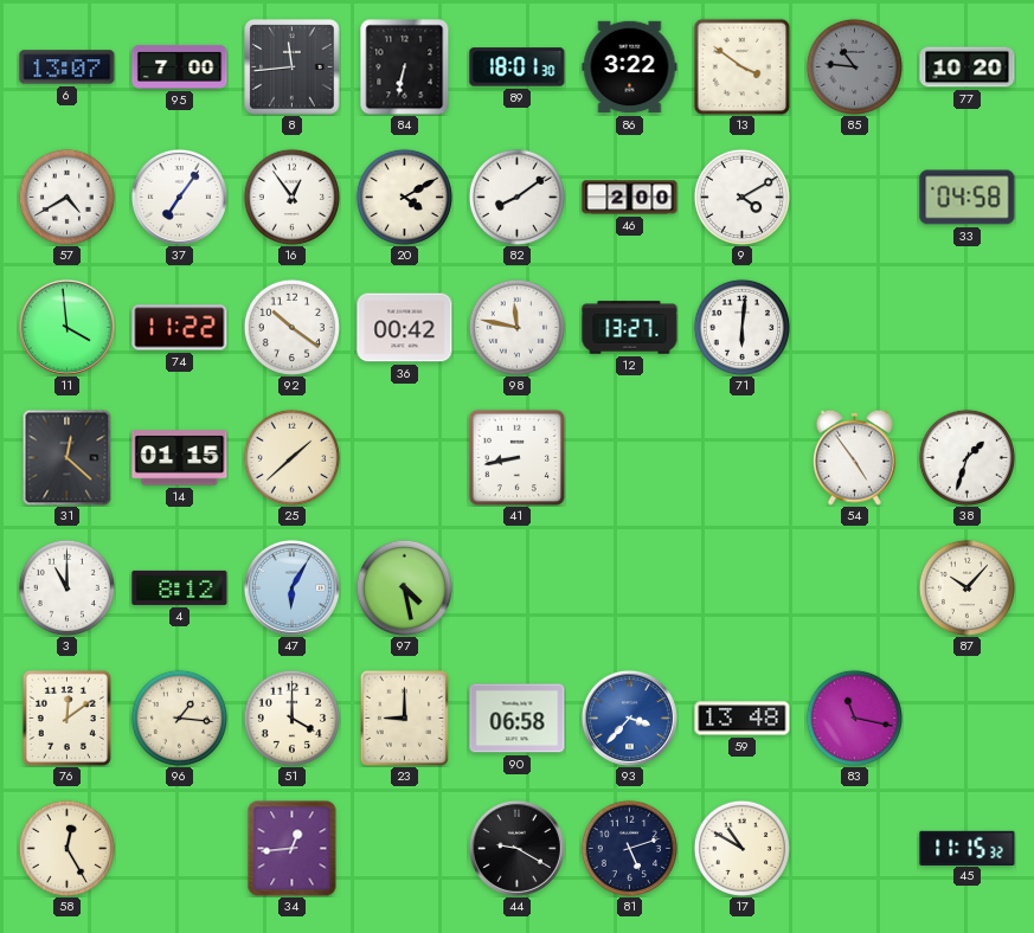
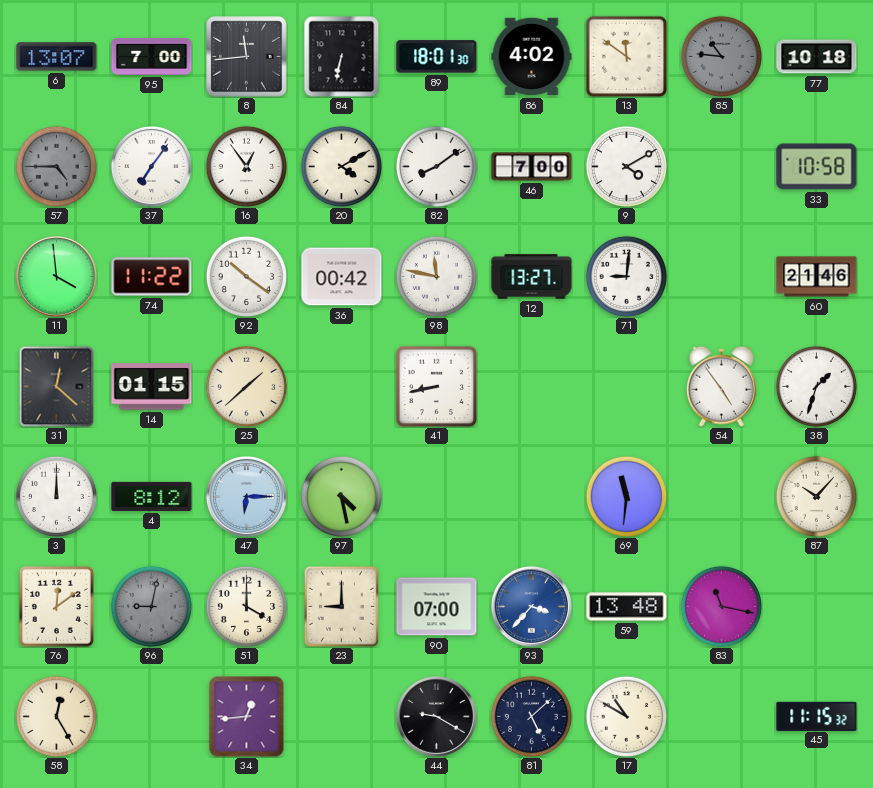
86: 3:22 -> 4:02
13: 3:51 -> 11:51
77: 10:20 -> 10:18
57: 4:40 -> 4:45
57 dial: white -> grey
46: 2:00 -> 7:00
33: 04:58 -> 10:58
71: 6:01 -> 9:01
60: none -> 21:46
3: 11:00 -> 12:00
47: 6:05 -> 6:15
69: none -> 11:31
96: 1:16 -> 9:02
96 dial: cream -> grey
90: 06:58 -> 07:00
81: 5:12 -> 5:08
